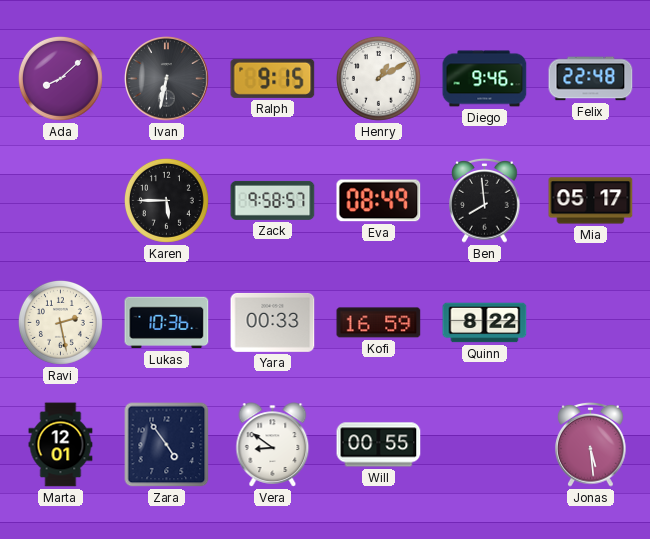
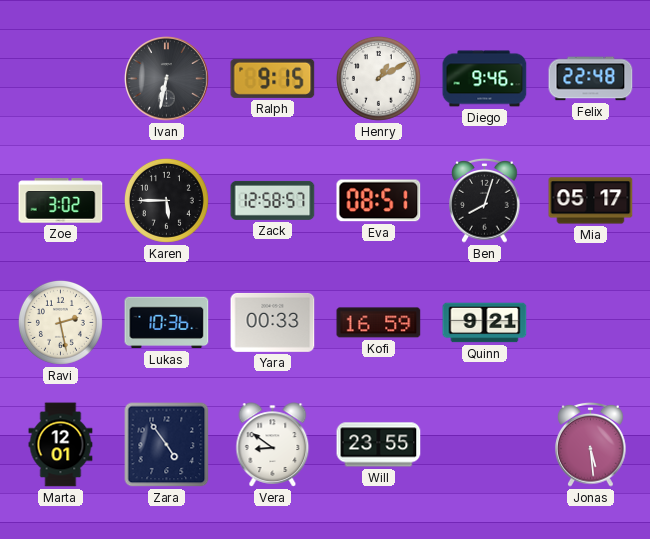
Ada: 8:08 -> none
Zoe: none -> 3:02
Zack: 9:58 -> 12:58
Eva: 08:49 -> 08:51
Ben: 7:59 -> 8:03
Quinn: 8:22 -> 9:21
Will: 00:55 -> 23:55
